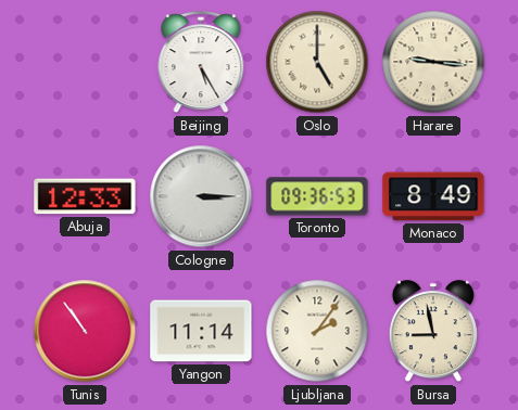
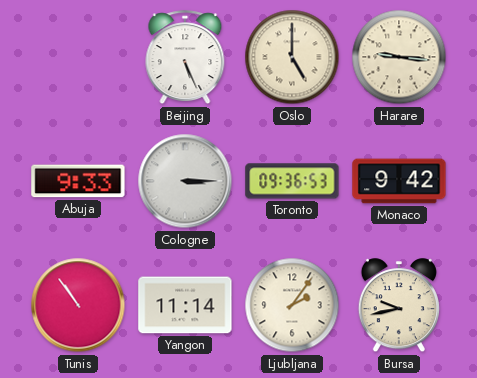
Beijing: 5:25 -> 5:26
Abuja: 12:33 -> 9:33
Monaco: 8:49 -> 9:42
Bursa: 8:58 -> 9:43
